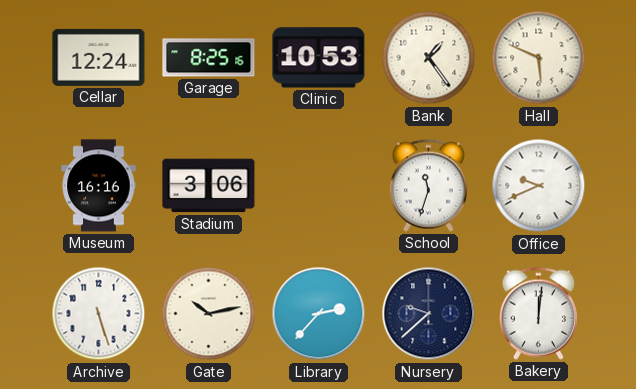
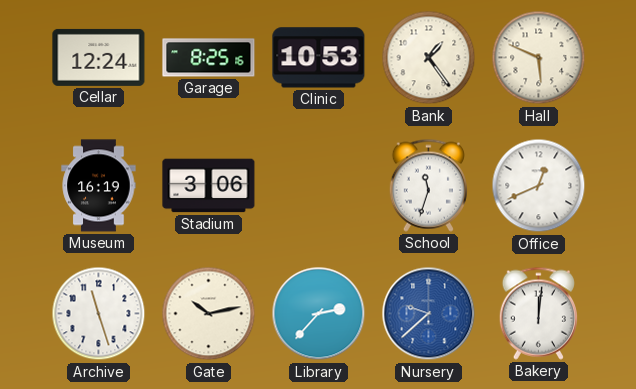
Museum: 16:16 -> 16:19
Office: 9:41 -> 12:41
Archive: 5:27 -> 11:27
Nursery dial: navy -> blue
